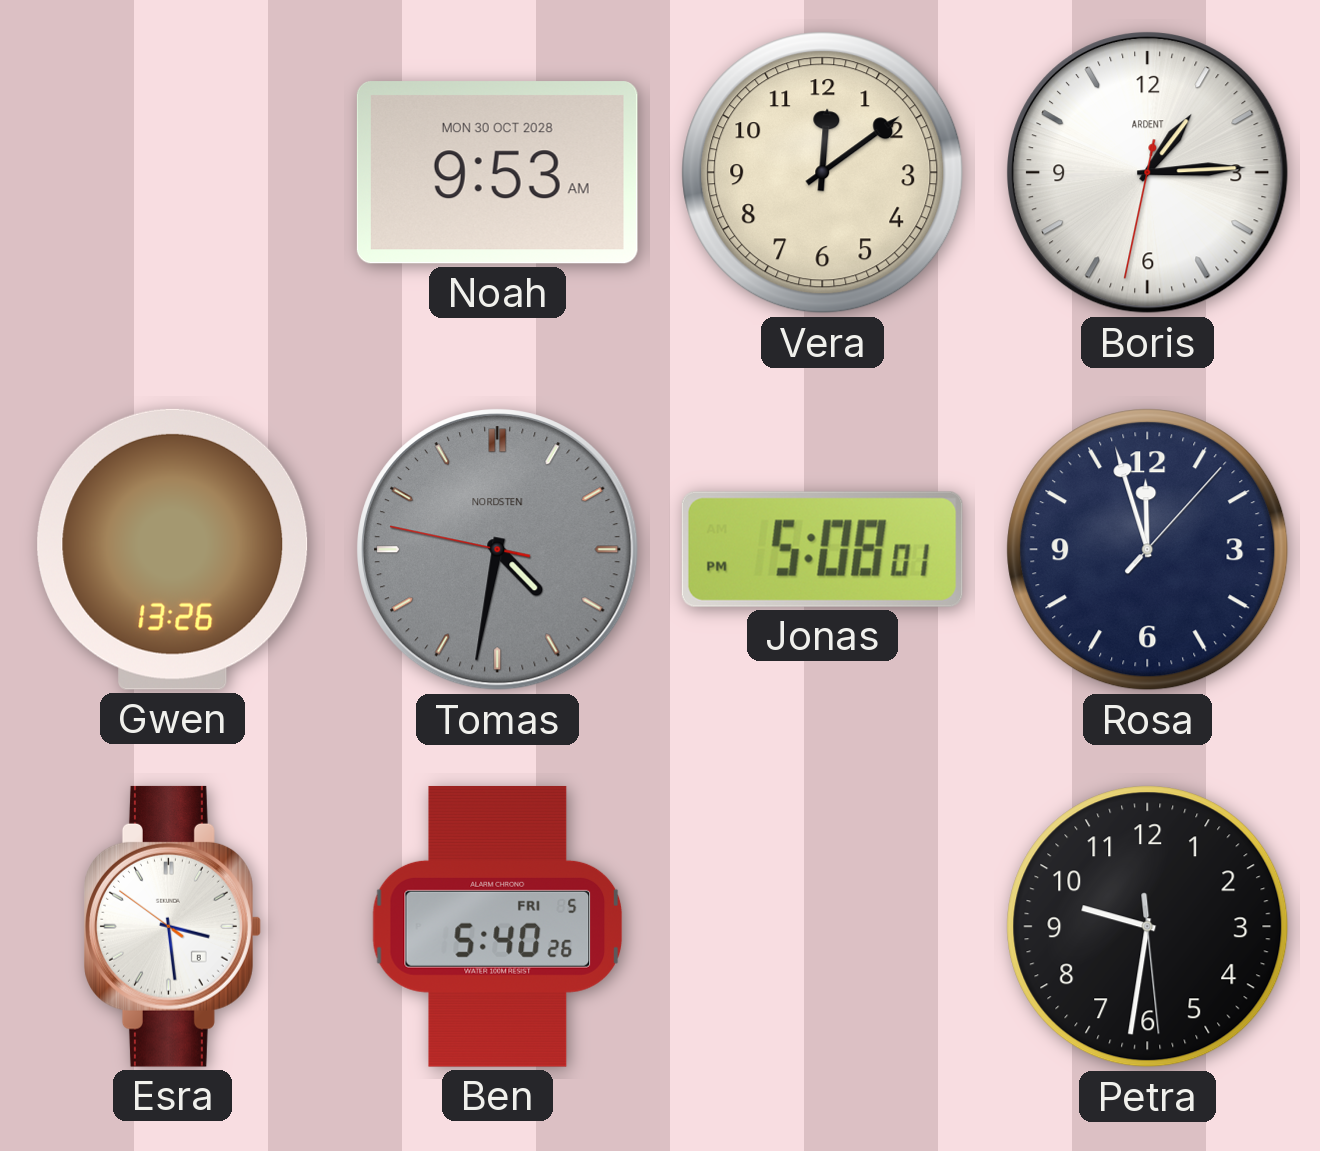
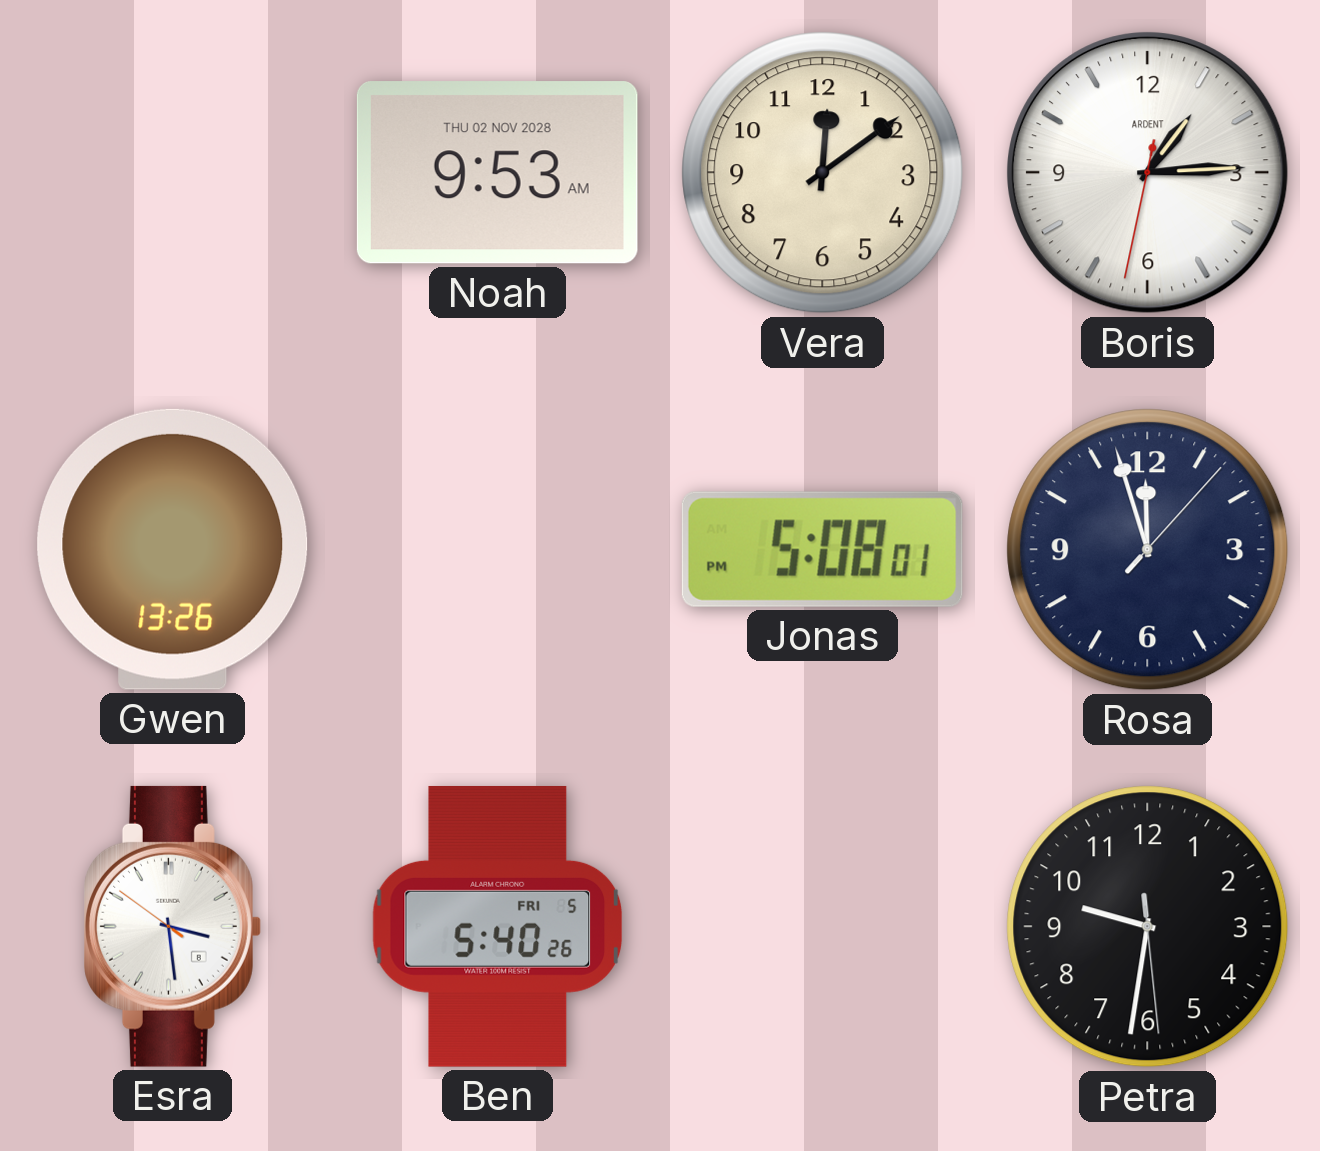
Noah date: MON 30 OCT 2028 -> THU 02 NOV 2028
Tomas: 4:31 -> none
